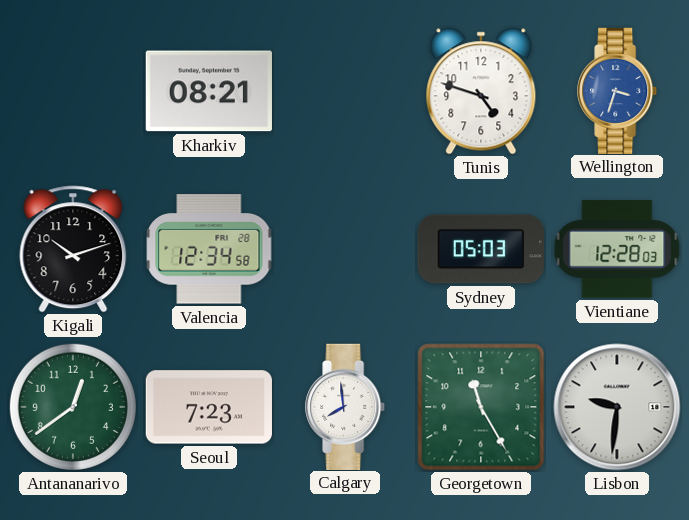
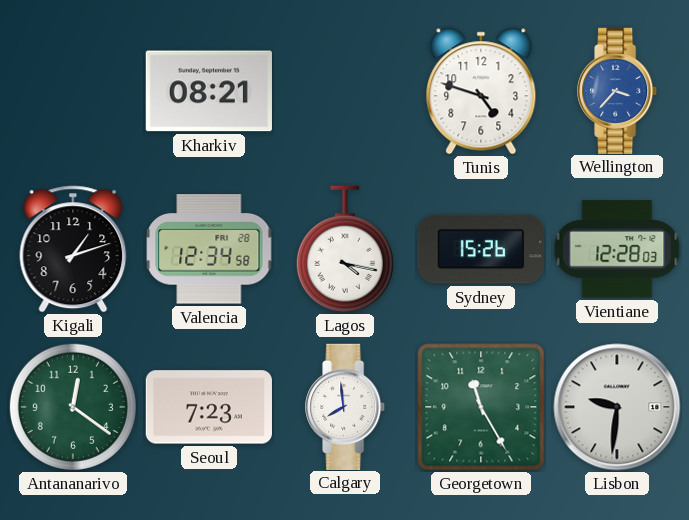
Wellington: 3:33 -> 3:37
Kigali: 10:12 -> 1:12
Lagos: none -> 4:17
Sydney: 05:03 -> 15:26
Antananarivo: 12:39 -> 12:21
